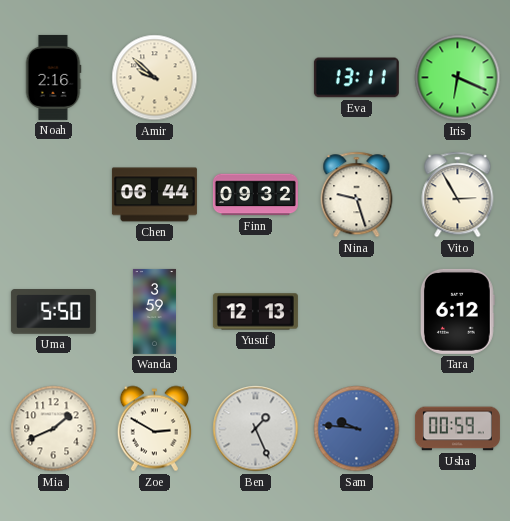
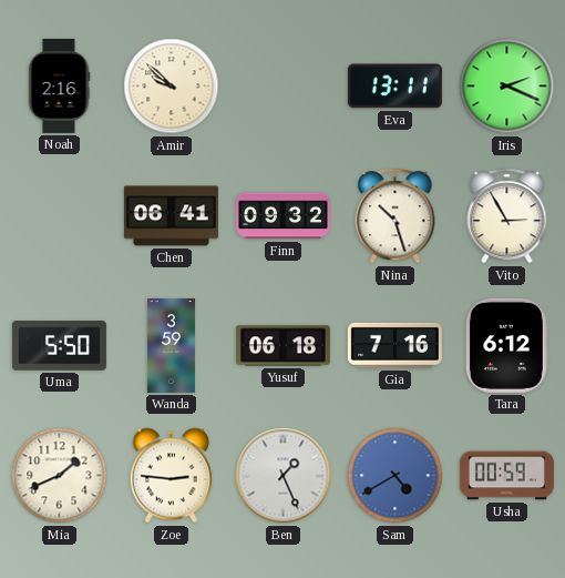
Iris: 6:19 -> 2:19
Chen: 06:44 -> 06:41
Nina: 9:27 -> 10:27
Yusuf: 12:13 -> 06:18
Gia: none -> 7:16
Zoe: 2:50 -> 2:46
Sam: 9:46 -> 4:40
